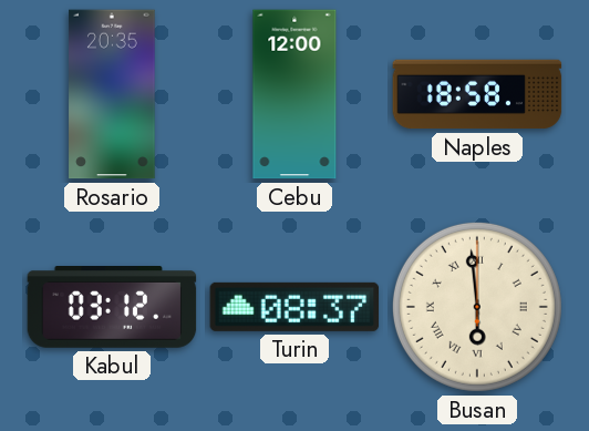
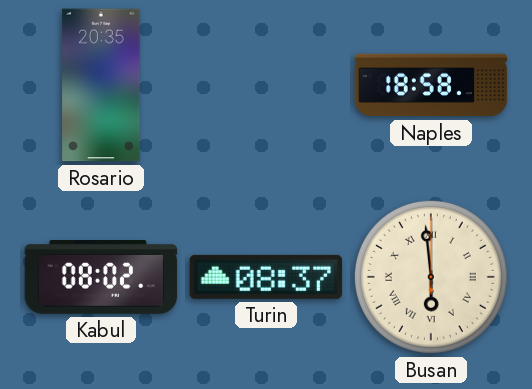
Cebu: 12:00 -> none
Kabul: 03:12 -> 08:02
